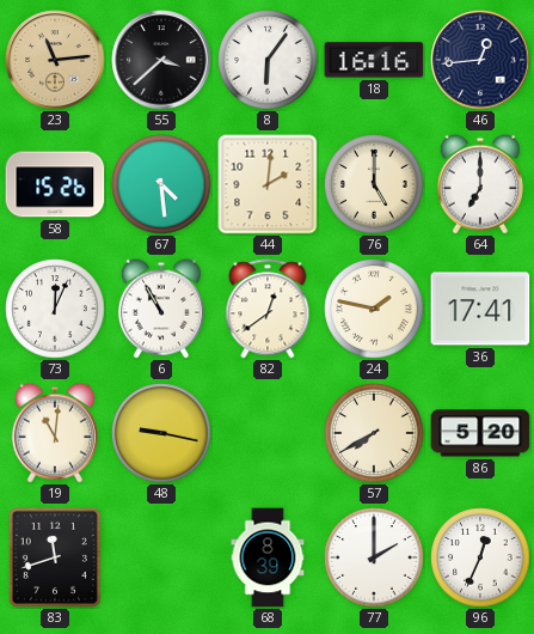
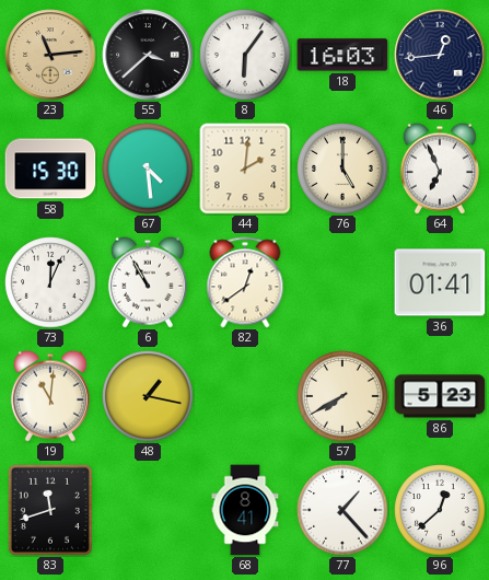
18: 16:16 -> 16:03
58: 15:26 -> 15:30
64: 7:00 -> 6:56
24: 1:47 -> none
36: 17:41 -> 01:41
48: 9:17 -> 1:17
86: 5:20 -> 5:23
68: 8:39 -> 8:41
77: 2:00 -> 1:23
96: 12:34 -> 12:38
